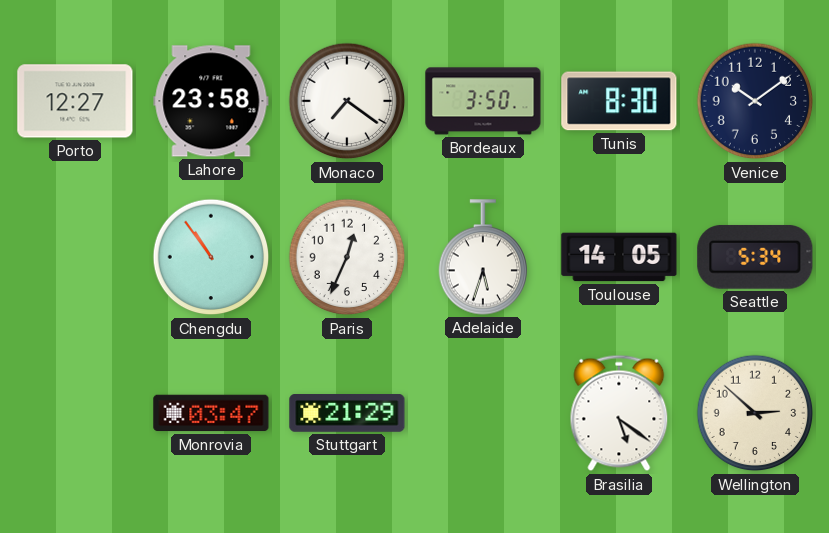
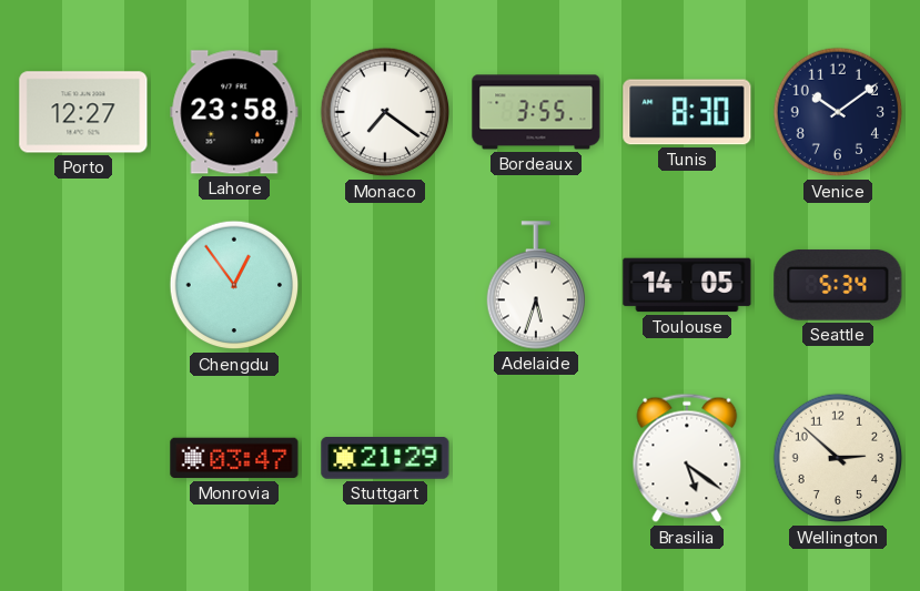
Bordeaux: 3:50 -> 3:55
Chengdu: 10:54 -> 12:54
Paris: 12:34 -> none
